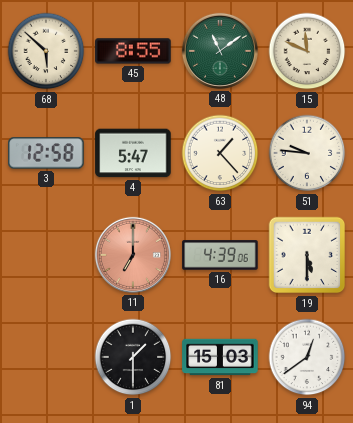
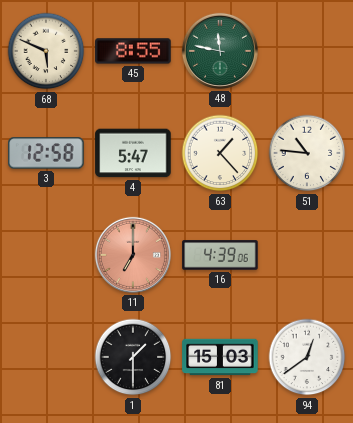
68: 5:52 -> 5:49
48: 11:09 -> 11:47
15: 11:49 -> none
51: 9:46 -> 10:46
19: 5:30 -> none
